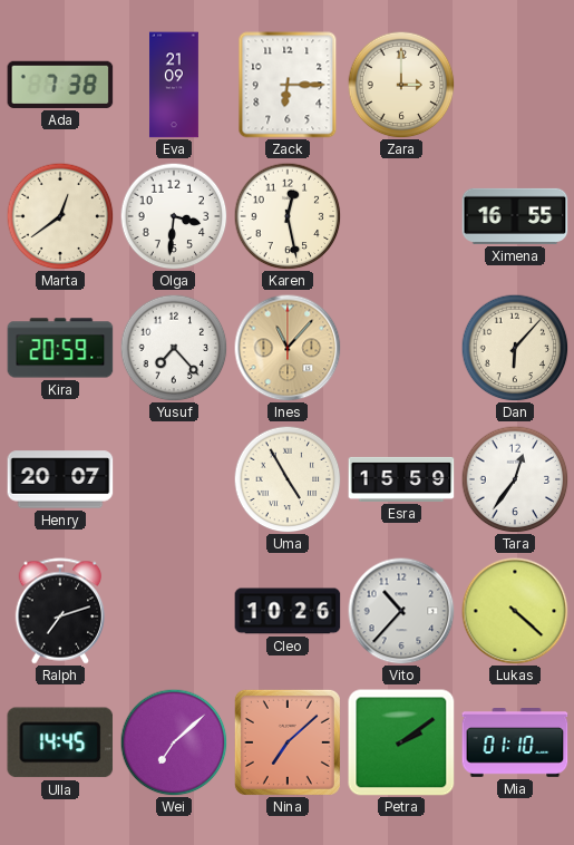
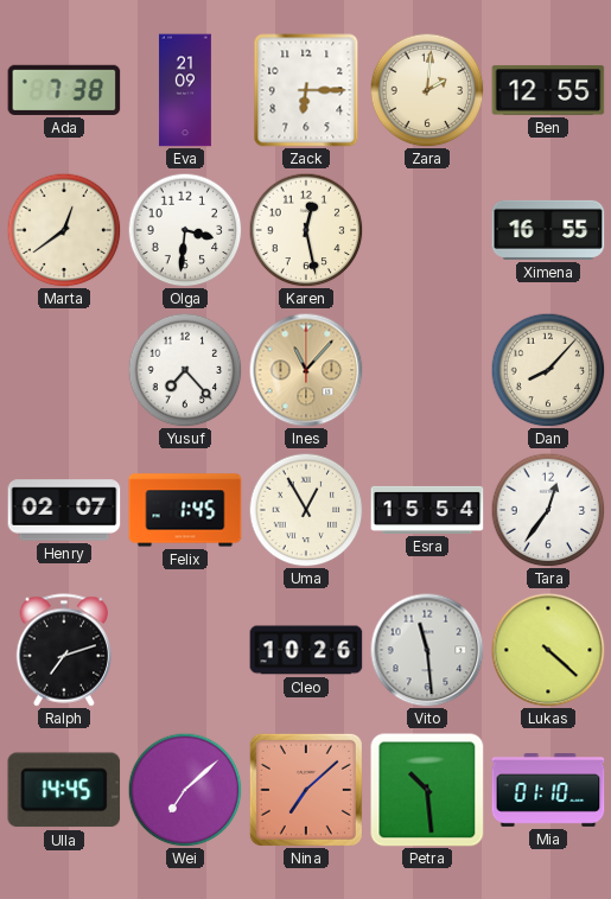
Zara: 3:00 -> 2:01
Ben: none -> 12:55
Kira: 20:59 -> none
Dan: 6:07 -> 8:07
Henry: 20:07 -> 02:07
Felix: none -> 1:45
Uma: 4:55 -> 12:55
Esra: 15:59 -> 15:54
Vito: 10:37 -> 11:29
Petra: 2:09 -> 10:29
